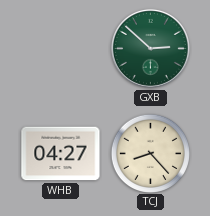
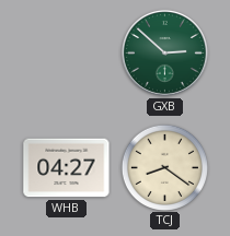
TCJ: 8:23 -> 8:21
